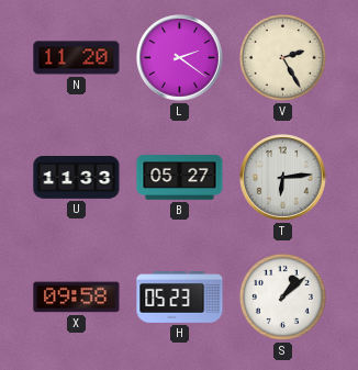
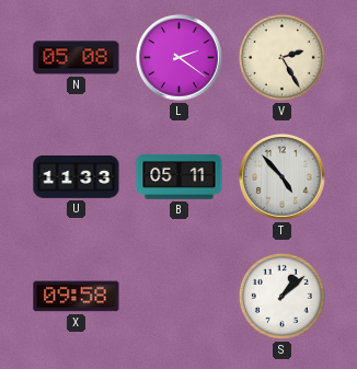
N: 11:20 -> 05:08
B: 05:27 -> 05:11
T: 6:14 -> 4:53
H: 05:23 -> none
